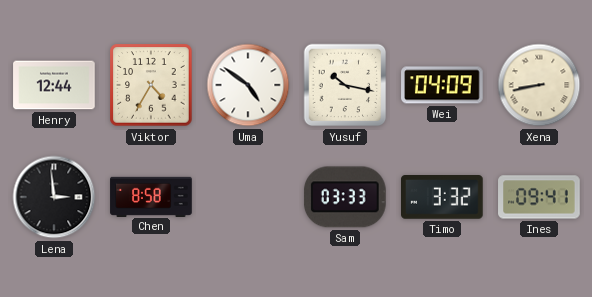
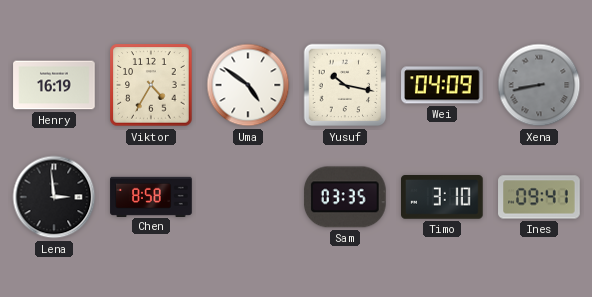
Henry: 12:44 -> 16:19
Xena dial: cream -> grey
Sam: 03:33 -> 03:35
Timo: 3:32 -> 3:10
